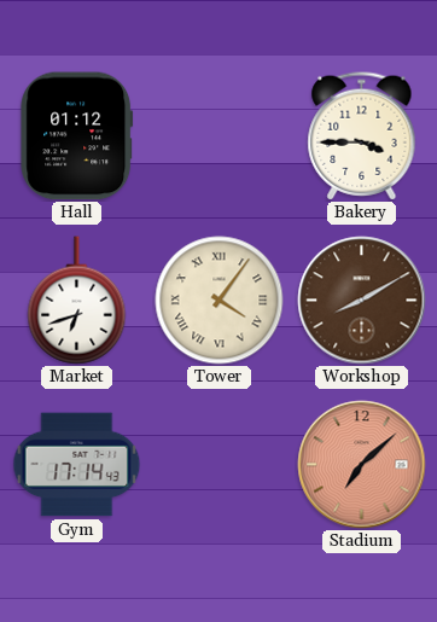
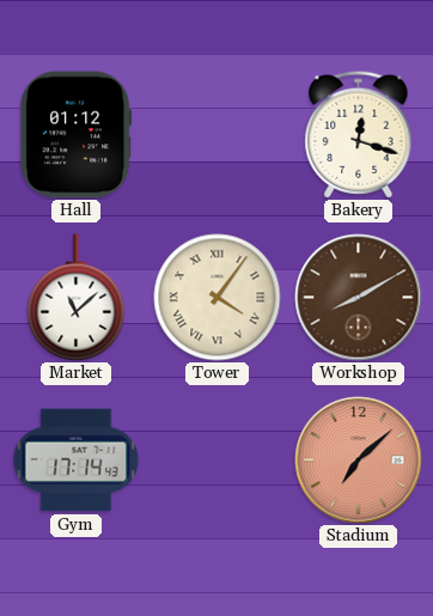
Bakery: 3:45 -> 12:18
Market: 6:42 -> 11:08
